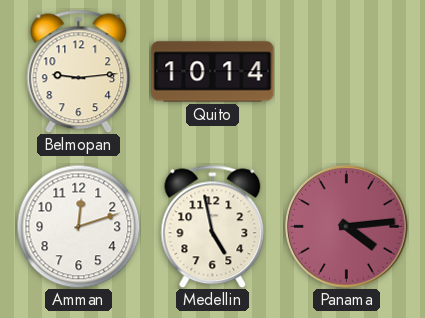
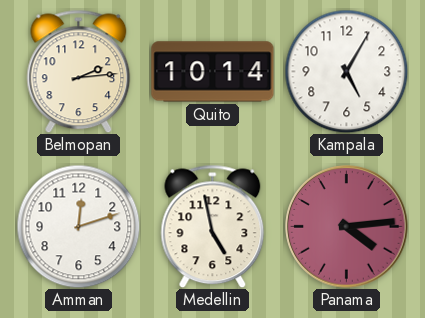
Belmopan: 9:14 -> 2:14
Kampala: none -> 5:05
